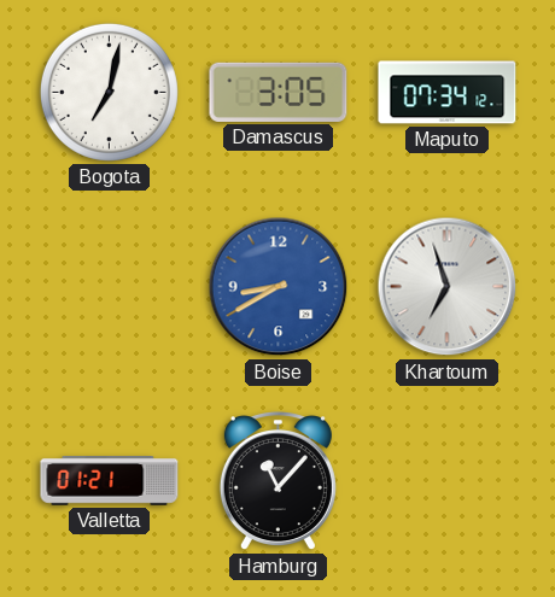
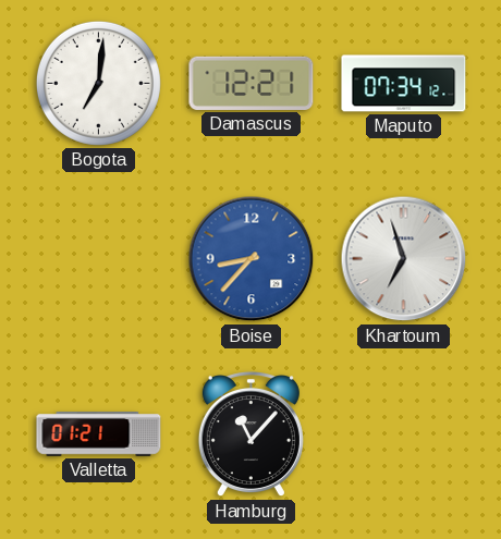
Bogota: 7:02 -> 7:01
Damascus: 3:05 -> 12:21
Boise: 8:40 -> 8:37
